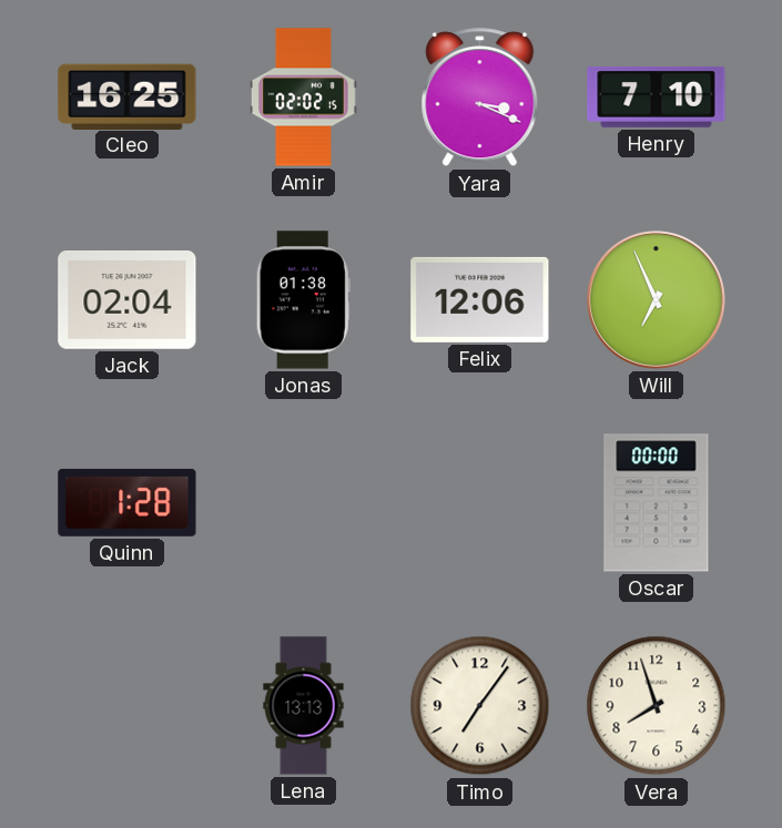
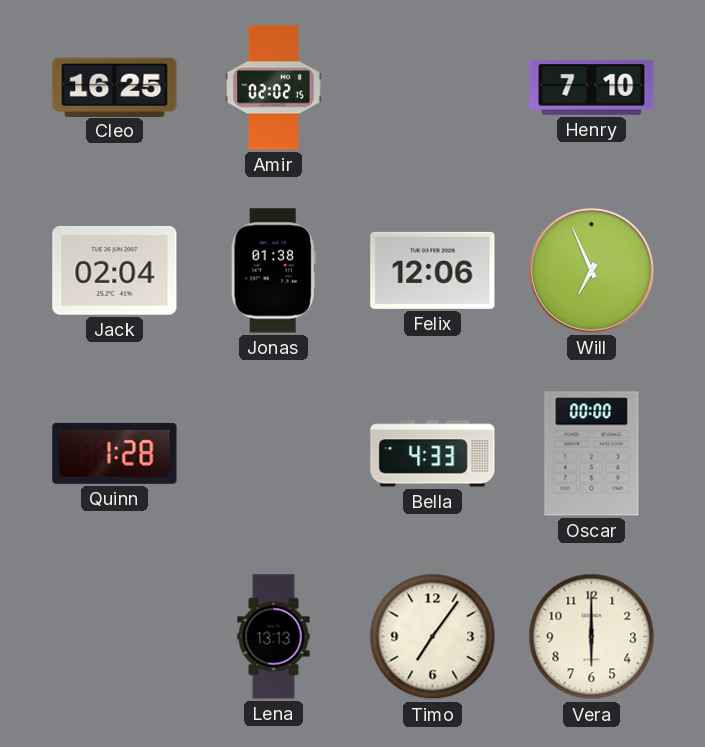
Yara: 3:19 -> none
Bella: none -> 4:33
Vera: 7:57 -> 6:00
